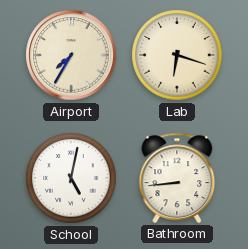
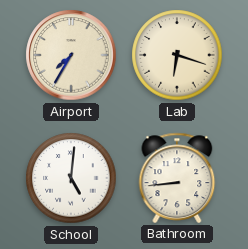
School: 5:02 -> 5:01
